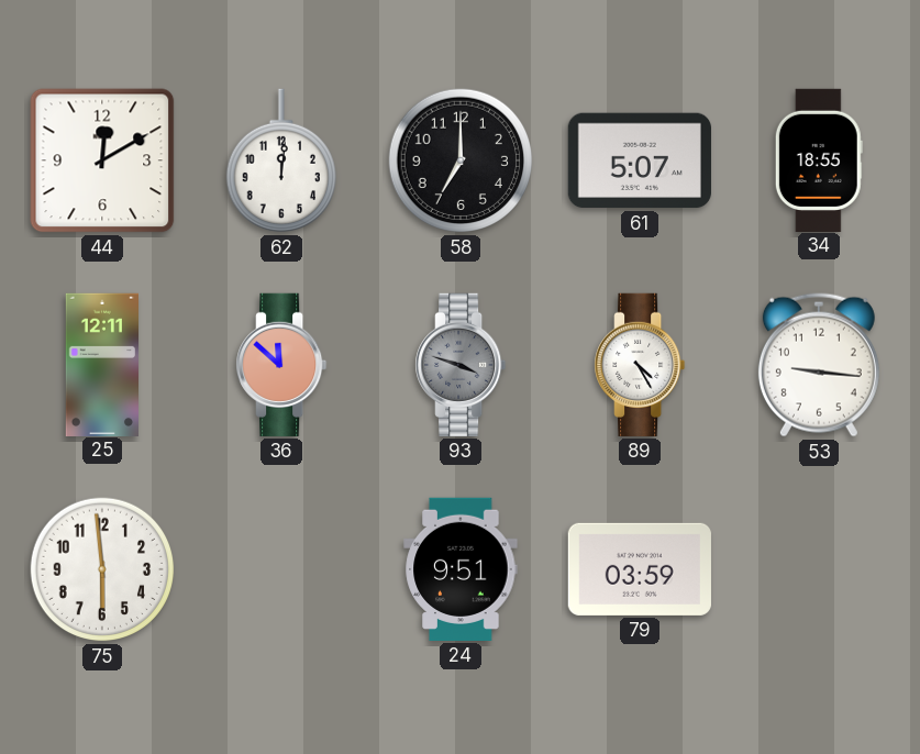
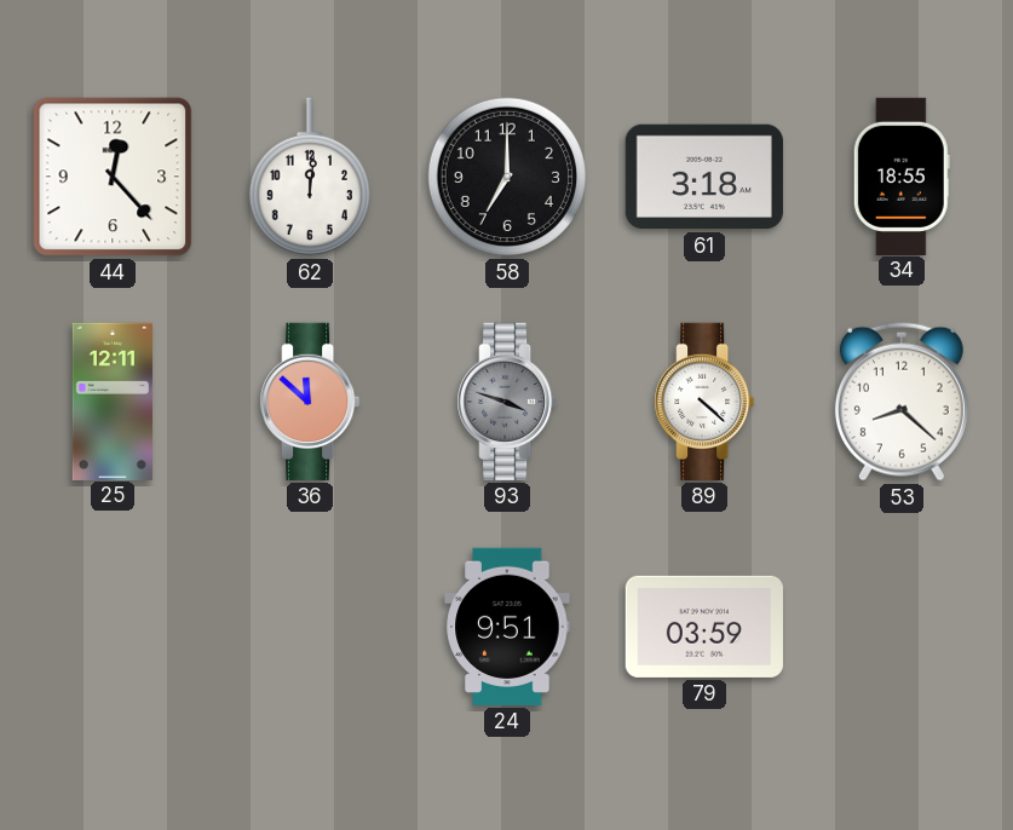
44: 12:10 -> 12:23
61: 5:07 -> 3:18
89: 4:25 -> 4:22
53: 9:16 -> 8:22
75: 5:59 -> none
